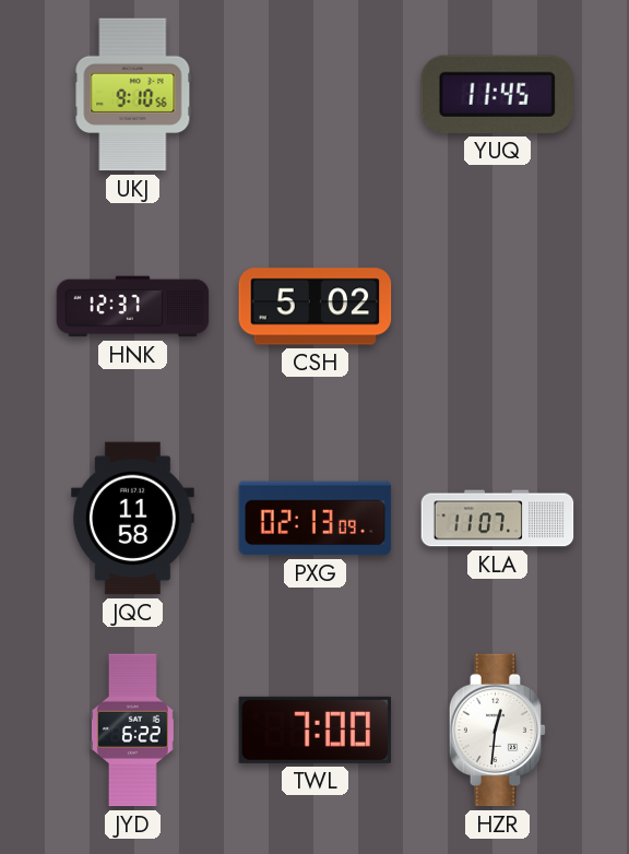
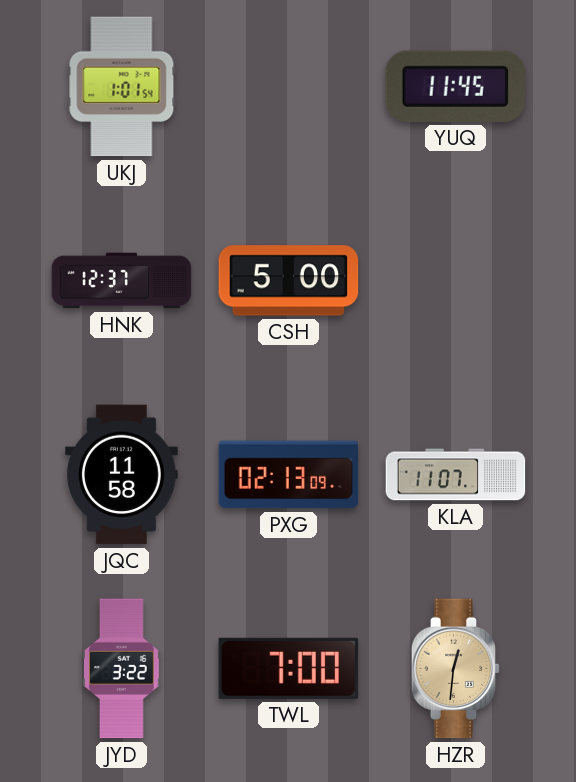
UKJ: 9:10 -> 1:01
CSH: 5:02 -> 5:00
JYD: 6:22 -> 3:22
HZR dial: white -> champagne
